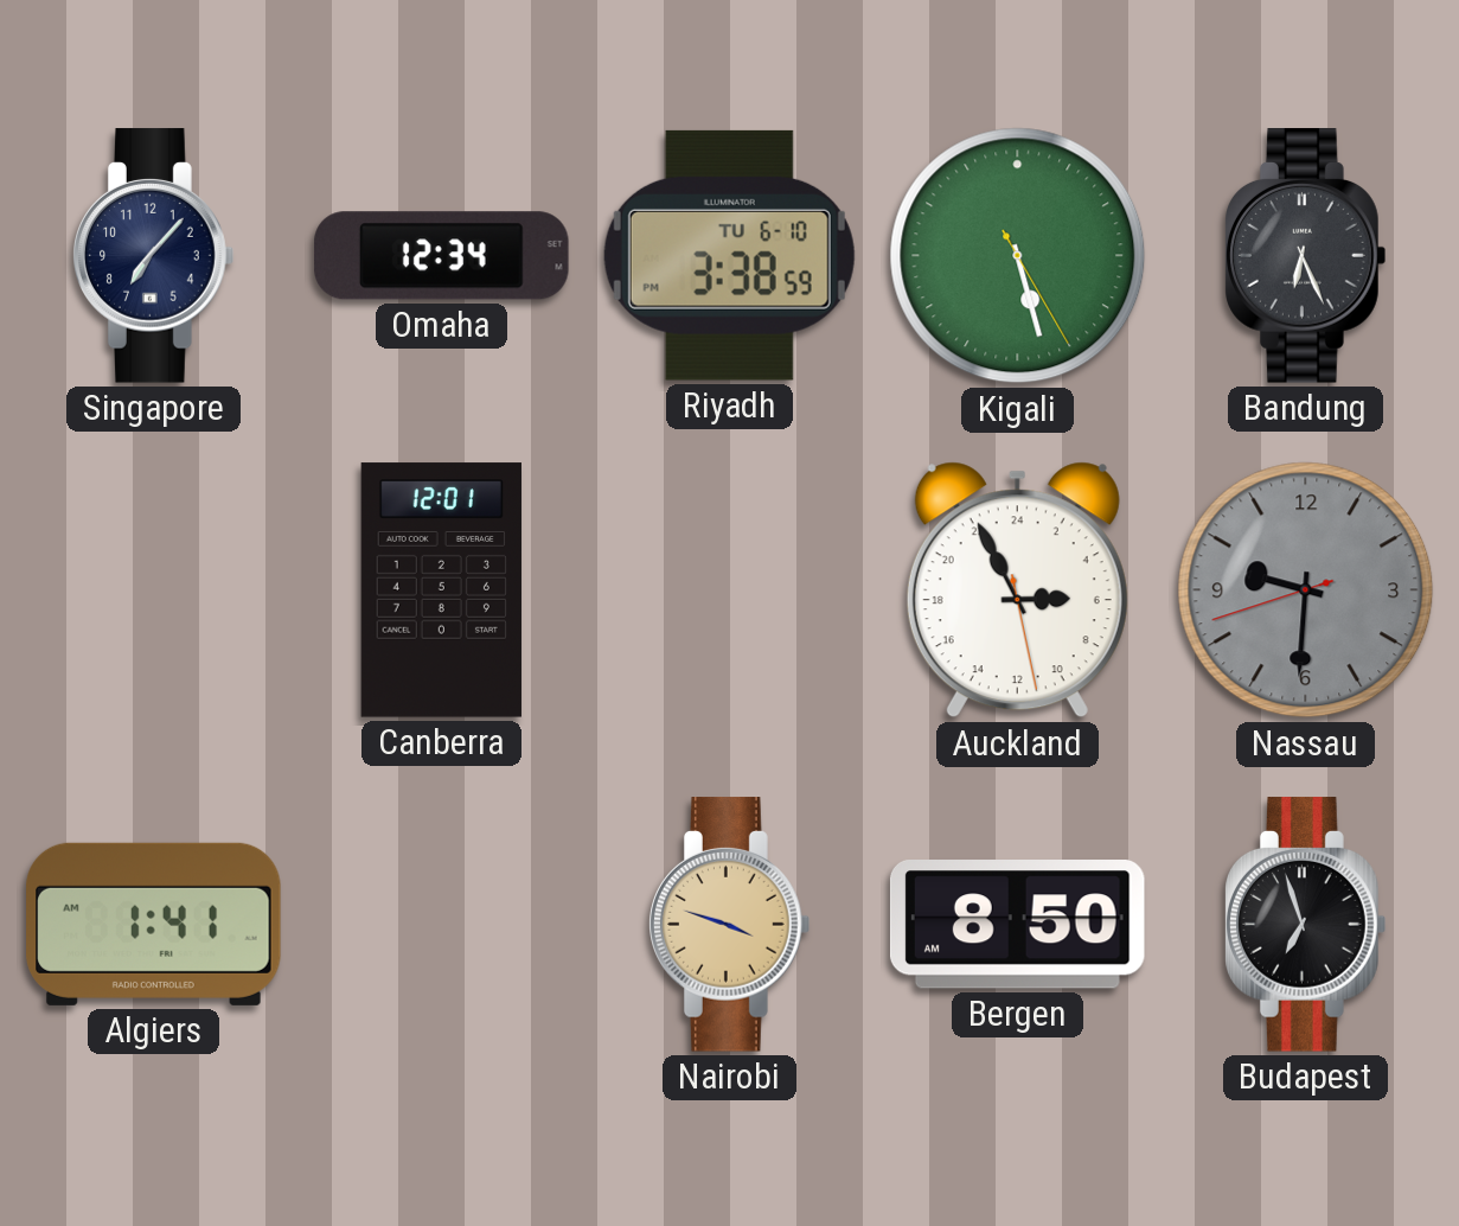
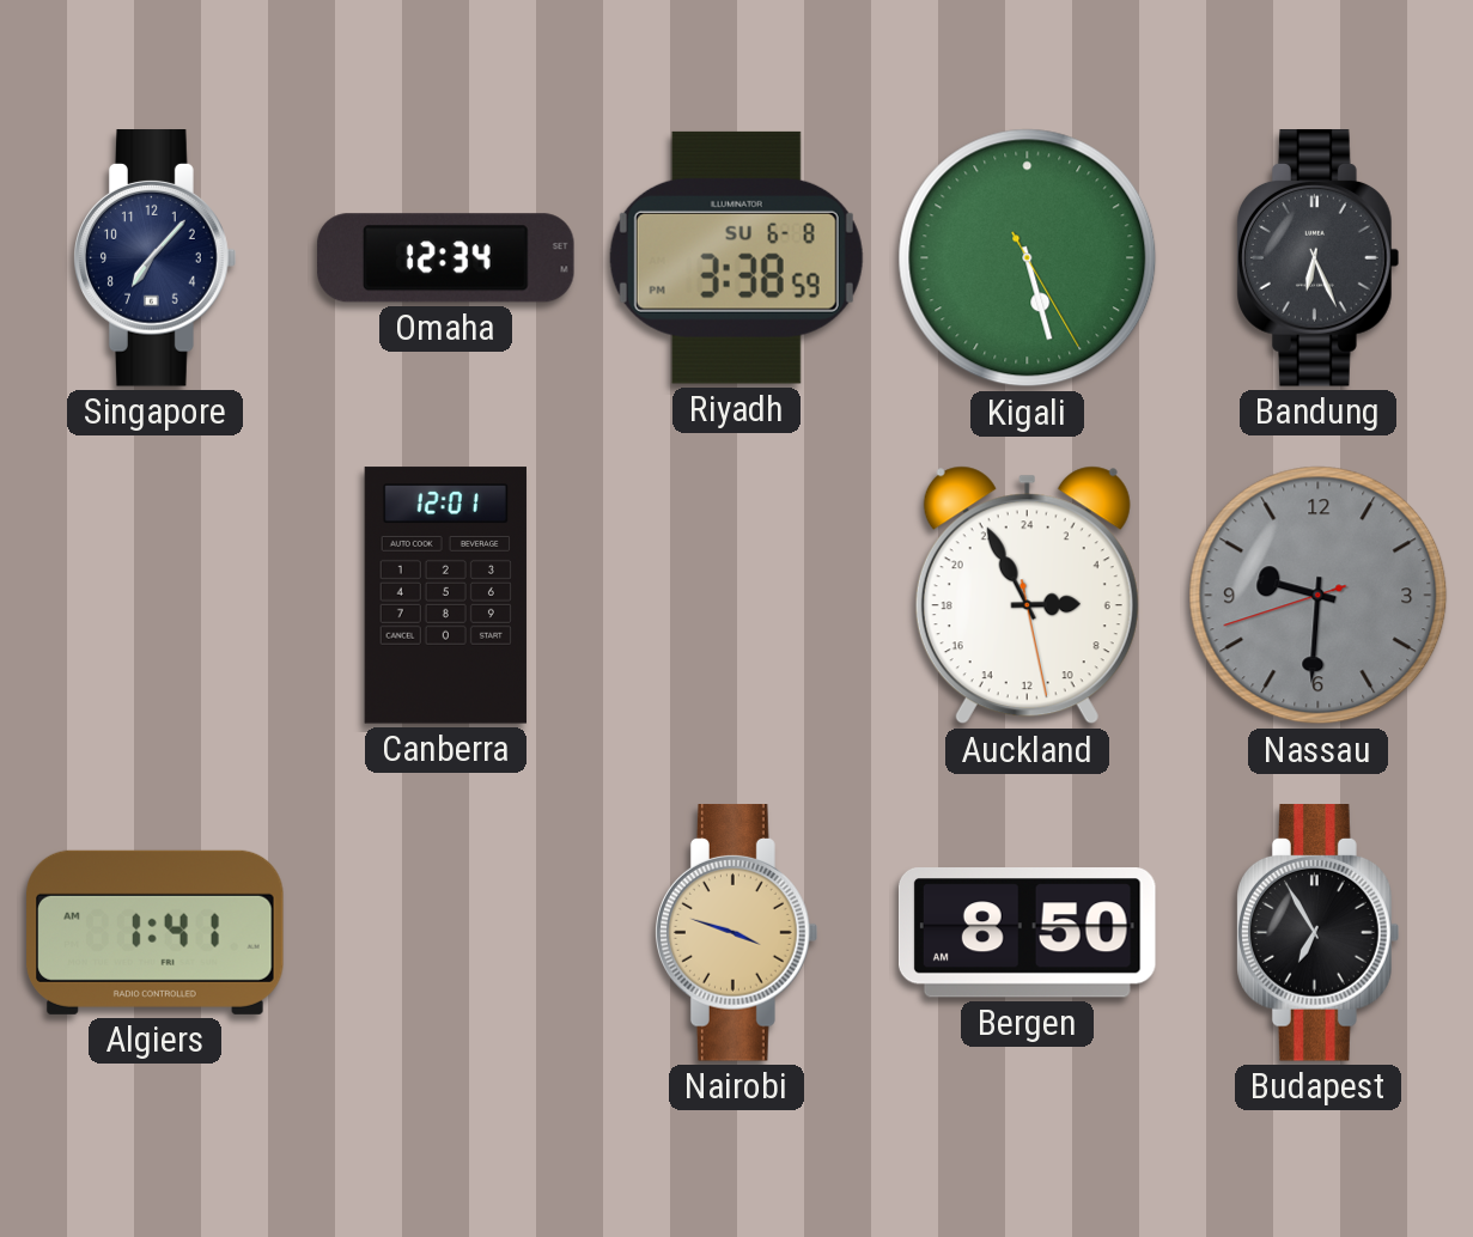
Riyadh date: TU 6-10 -> SU 6-8
Budapest: 6:57 -> 6:55
